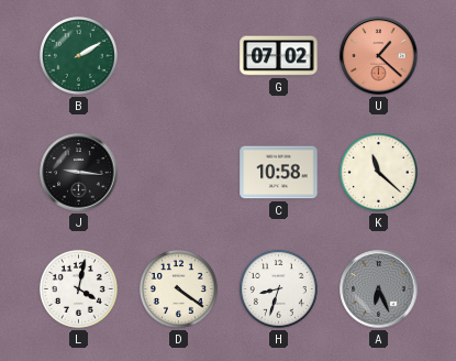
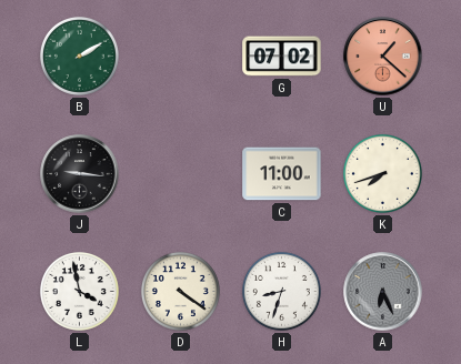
C: 10:58 -> 11:00
K: 11:22 -> 7:42
L: 4:02 -> 3:58
